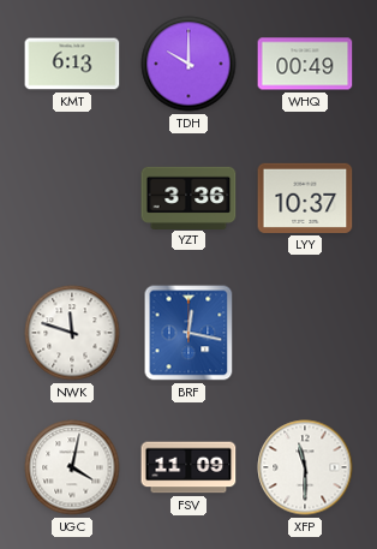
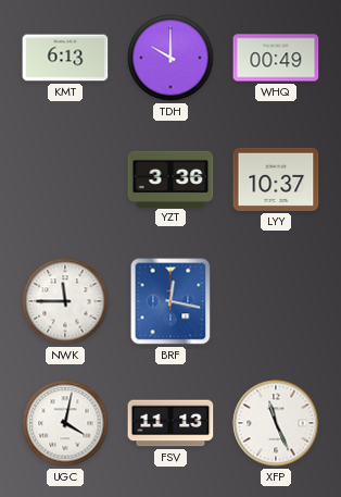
NWK: 11:48 -> 11:45
FSV: 11:09 -> 11:13
XFP: 11:30 -> 11:26
